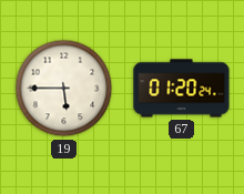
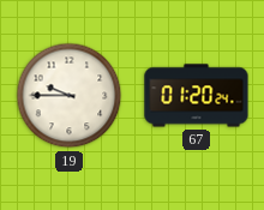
19: 5:45 -> 9:45
